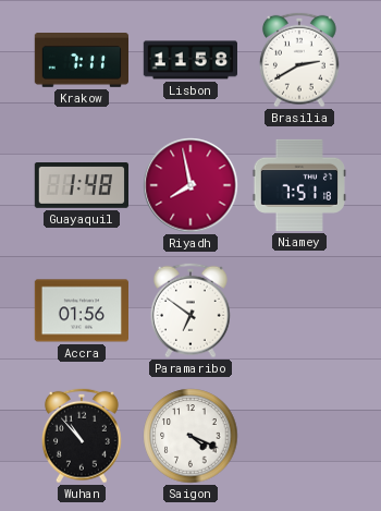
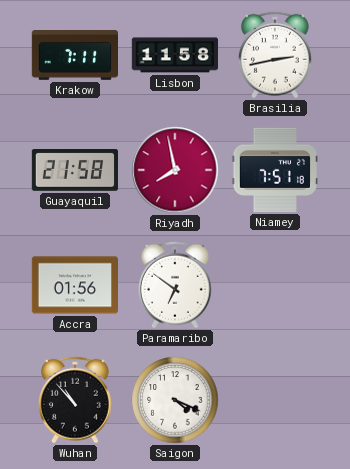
Brasilia: 2:40 -> 2:43
Guayaquil: 1:48 -> 21:58
